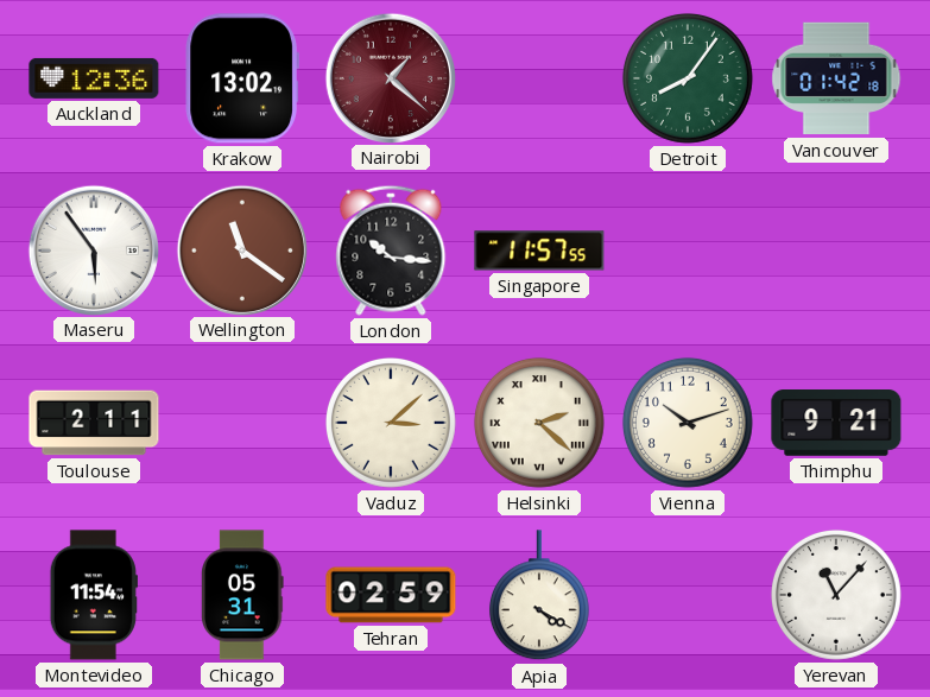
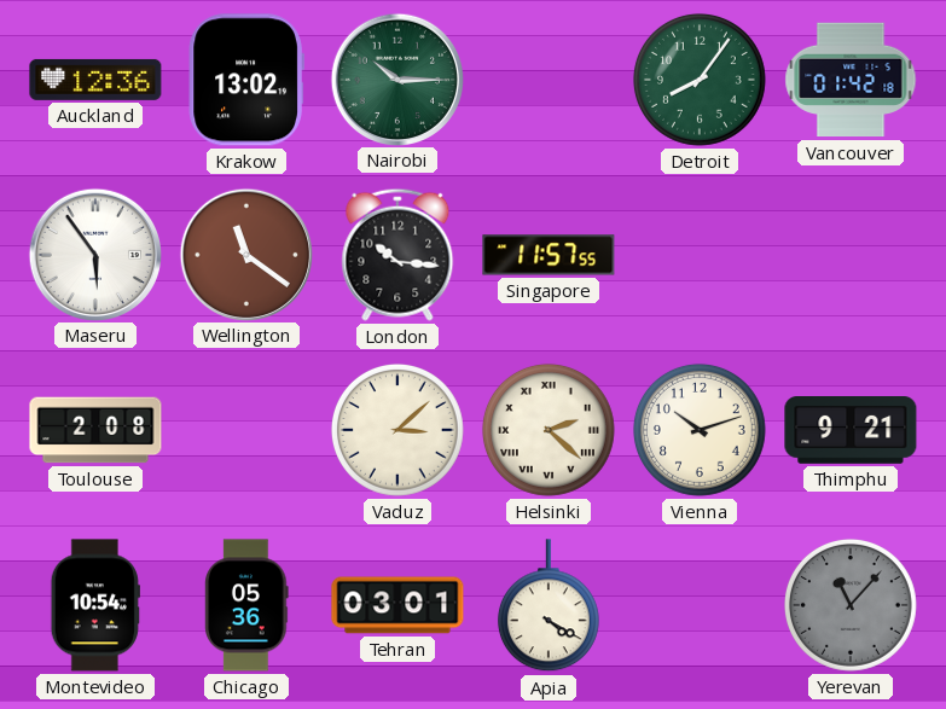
Nairobi: 1:22 -> 10:15
Nairobi dial: burgundy -> green
Toulouse: 2:11 -> 2:08
Montevideo: 11:54 -> 10:54
Chicago: 05:31 -> 05:36
Tehran: 02:59 -> 03:01
Yerevan dial: white -> grey
